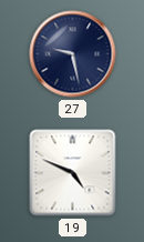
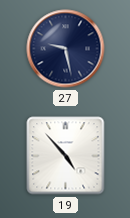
19: 4:49 -> 4:53
